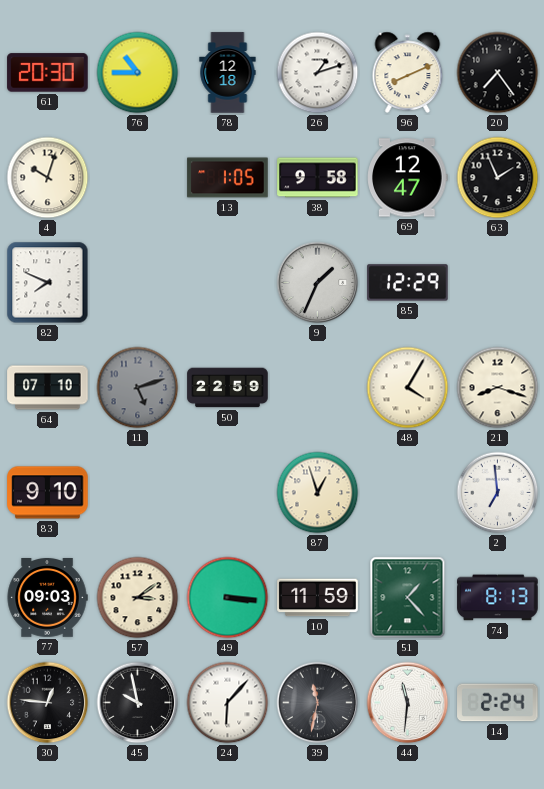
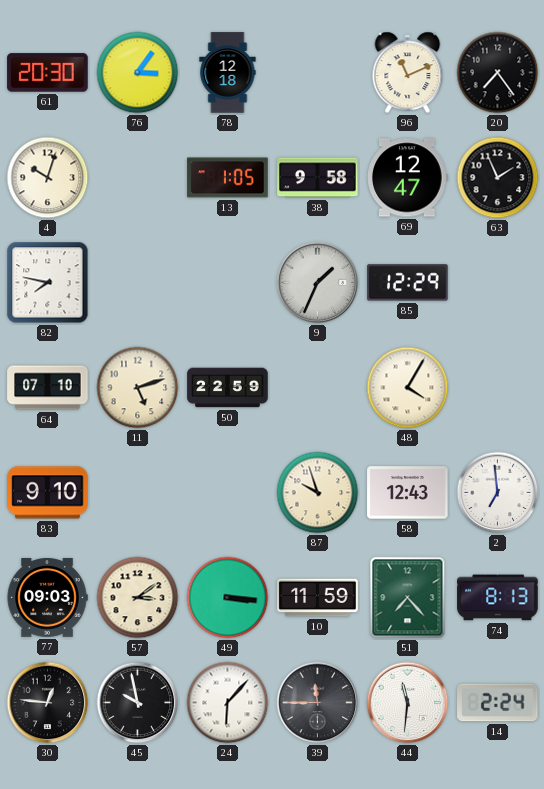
76: 10:45 -> 3:06
26: 1:12 -> none
96: 8:11 -> 11:11
82: 7:49 -> 7:47
11 dial: grey -> cream
21: 8:18 -> none
87: 12:57 -> 9:57
58: none -> 12:43
51: 1:23 -> 7:23
39: 11:32 -> 11:45
